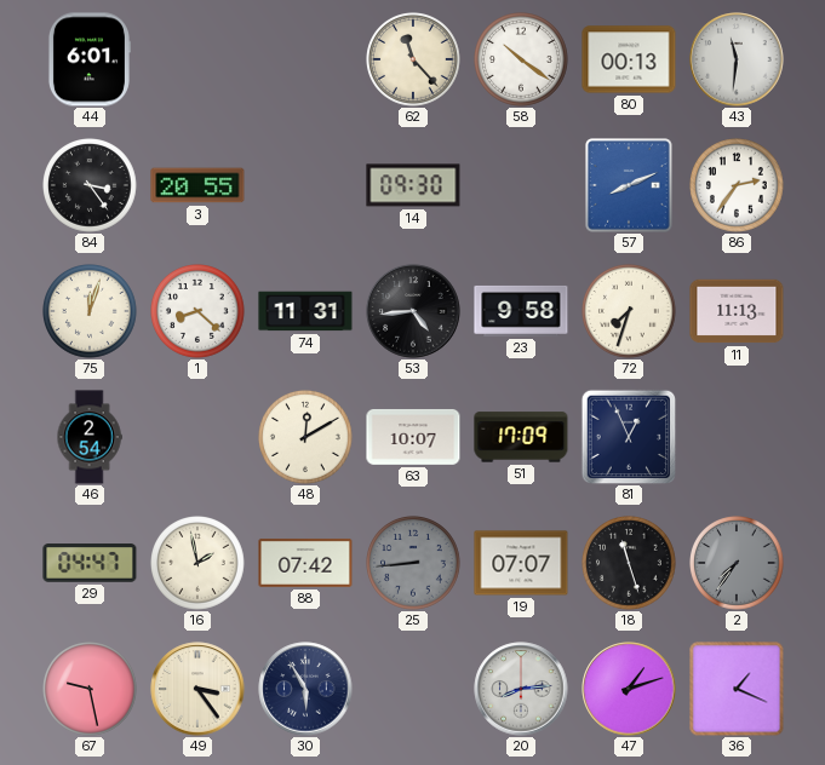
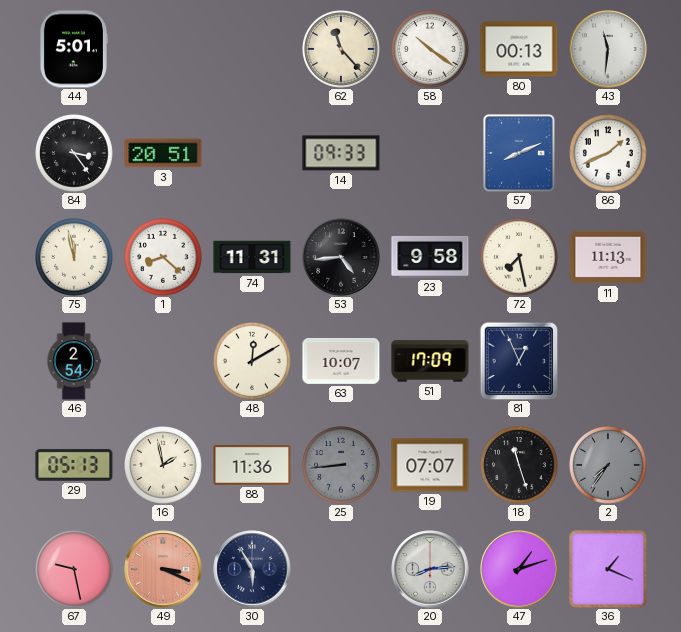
44: 6:01 -> 5:01
3: 20:55 -> 20:51
14: 09:30 -> 09:33
86: 2:36 -> 1:41
75: 12:03 -> 11:58
72: 7:33 -> 7:28
29: 04:47 -> 05:13
88: 07:42 -> 11:36
49: 3:24 -> 3:19
49 dial: cream -> salmon
